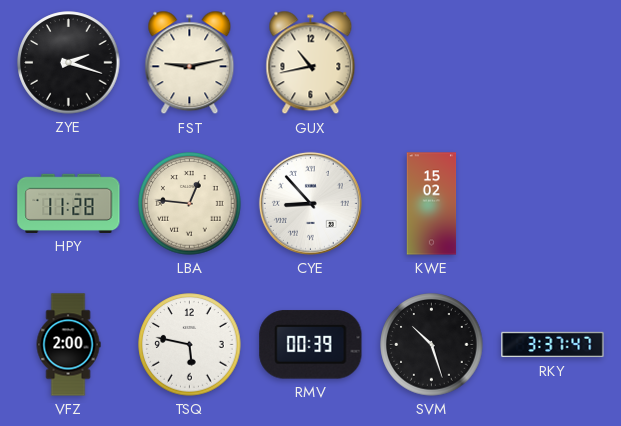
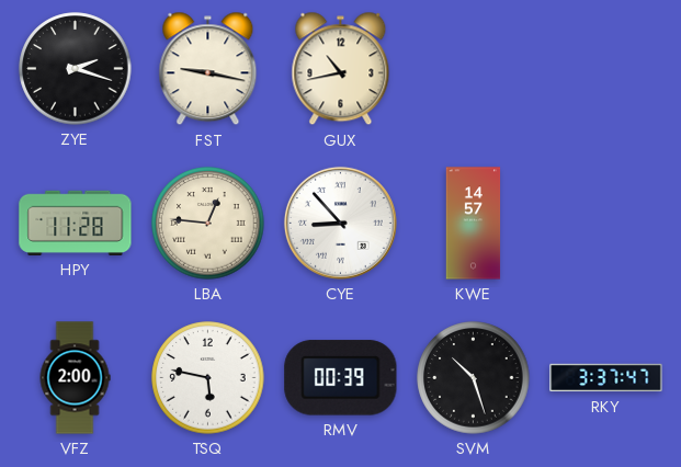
FST: 9:13 -> 9:17
KWE: 15:02 -> 14:57
